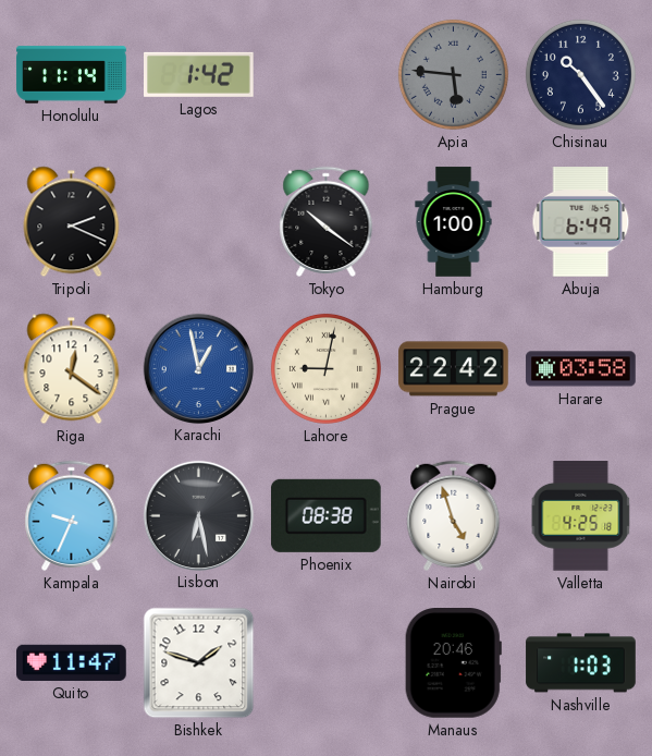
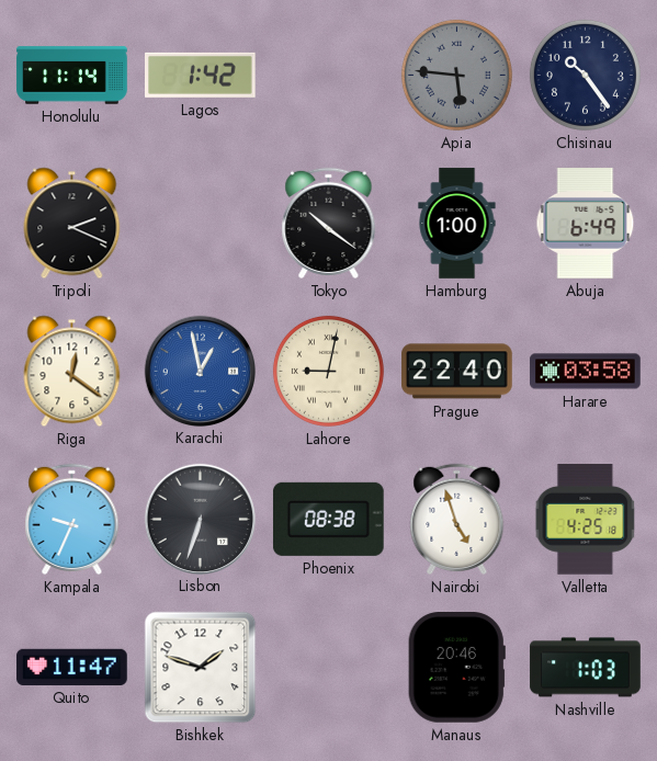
Prague: 22:42 -> 22:40
Lisbon: 6:28 -> 6:33
